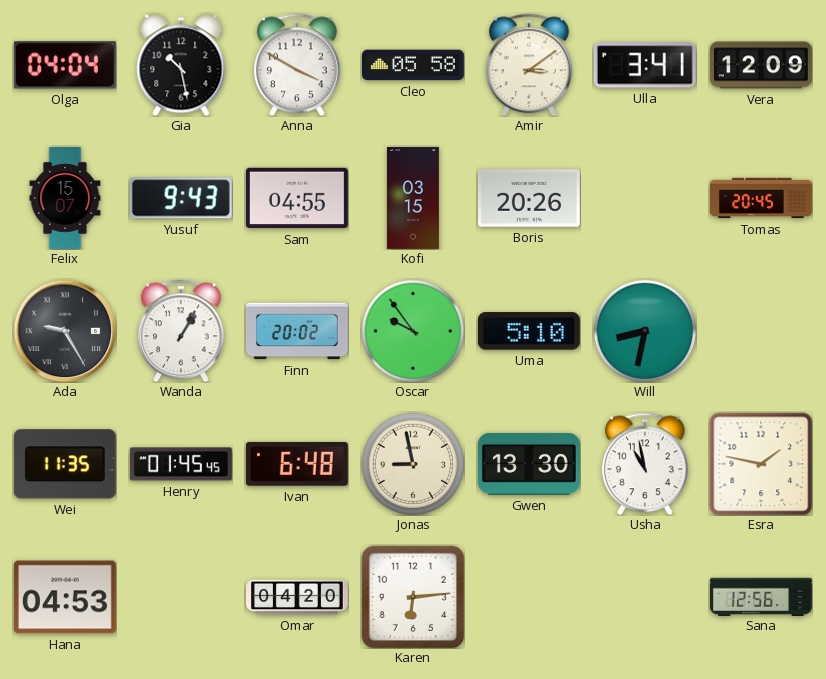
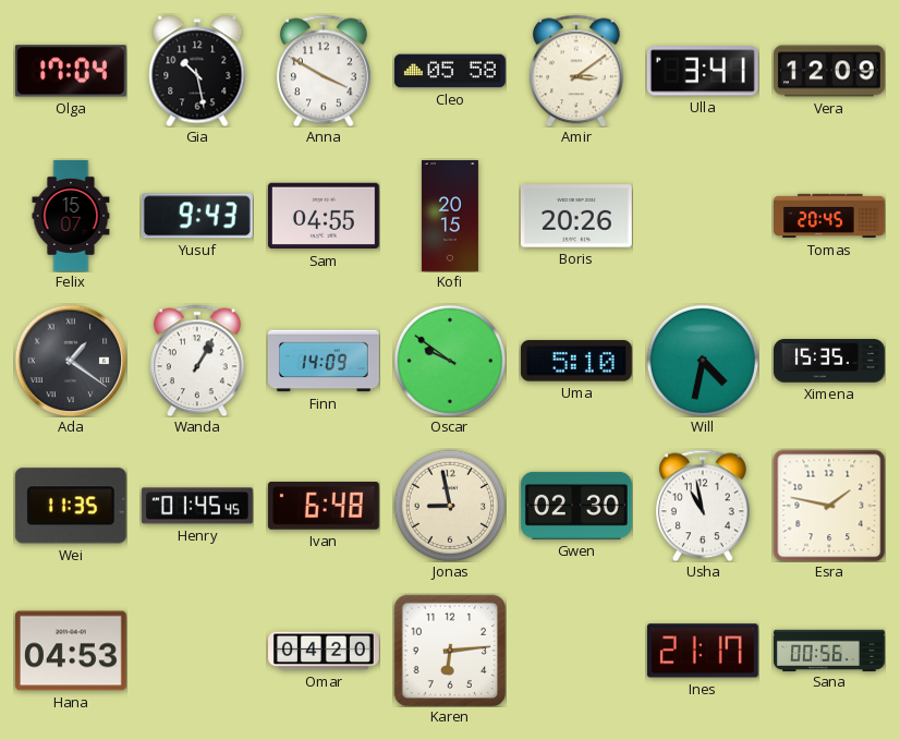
Olga: 04:04 -> 17:04
Kofi: 03:15 -> 20:15
Ada: 9:25 -> 1:21
Finn: 20:02 -> 14:09
Oscar: 9:54 -> 9:51
Will: 8:32 -> 4:32
Ximena: none -> 15:35
Gwen: 13:30 -> 02:30
Ines: none -> 21:17
Sana: 12:56 -> 00:56
